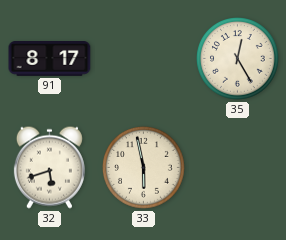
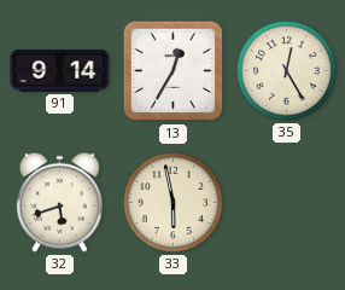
91: 8:17 -> 9:14
13: none -> 12:35
